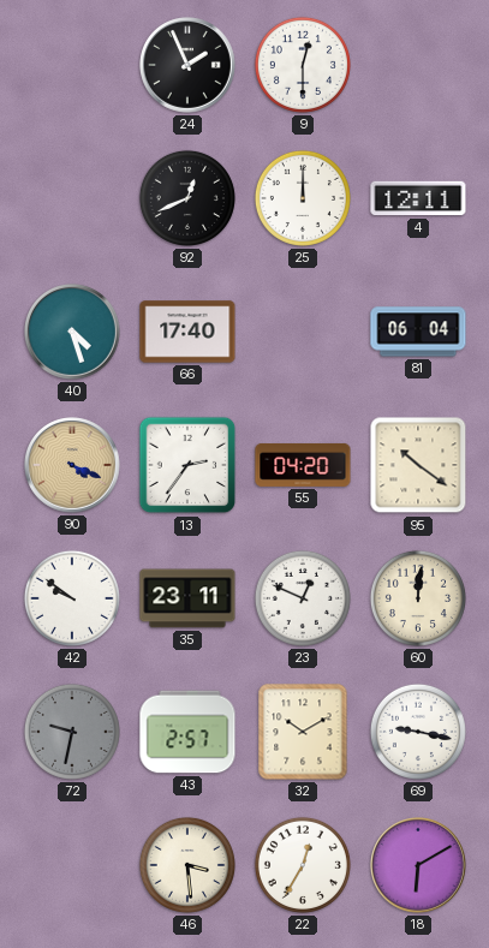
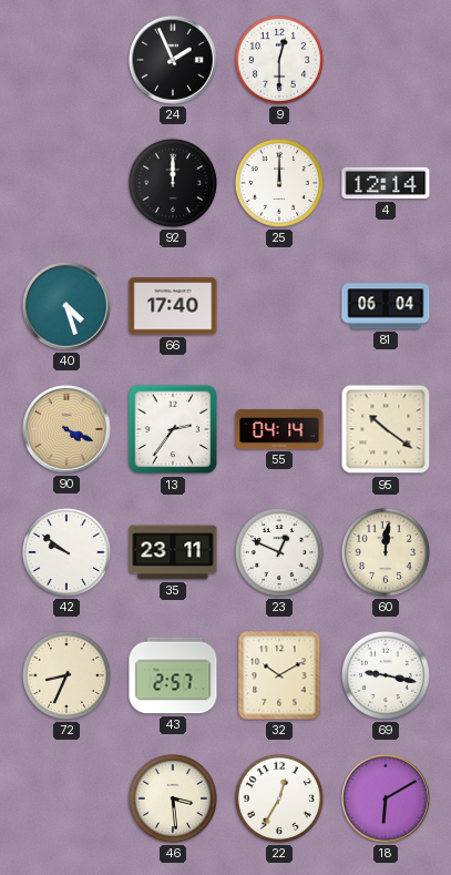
92: 12:41 -> 12:00
4: 12:11 -> 12:14
55: 04:20 -> 04:14
72: 9:32 -> 8:34
72 dial: grey -> cream
